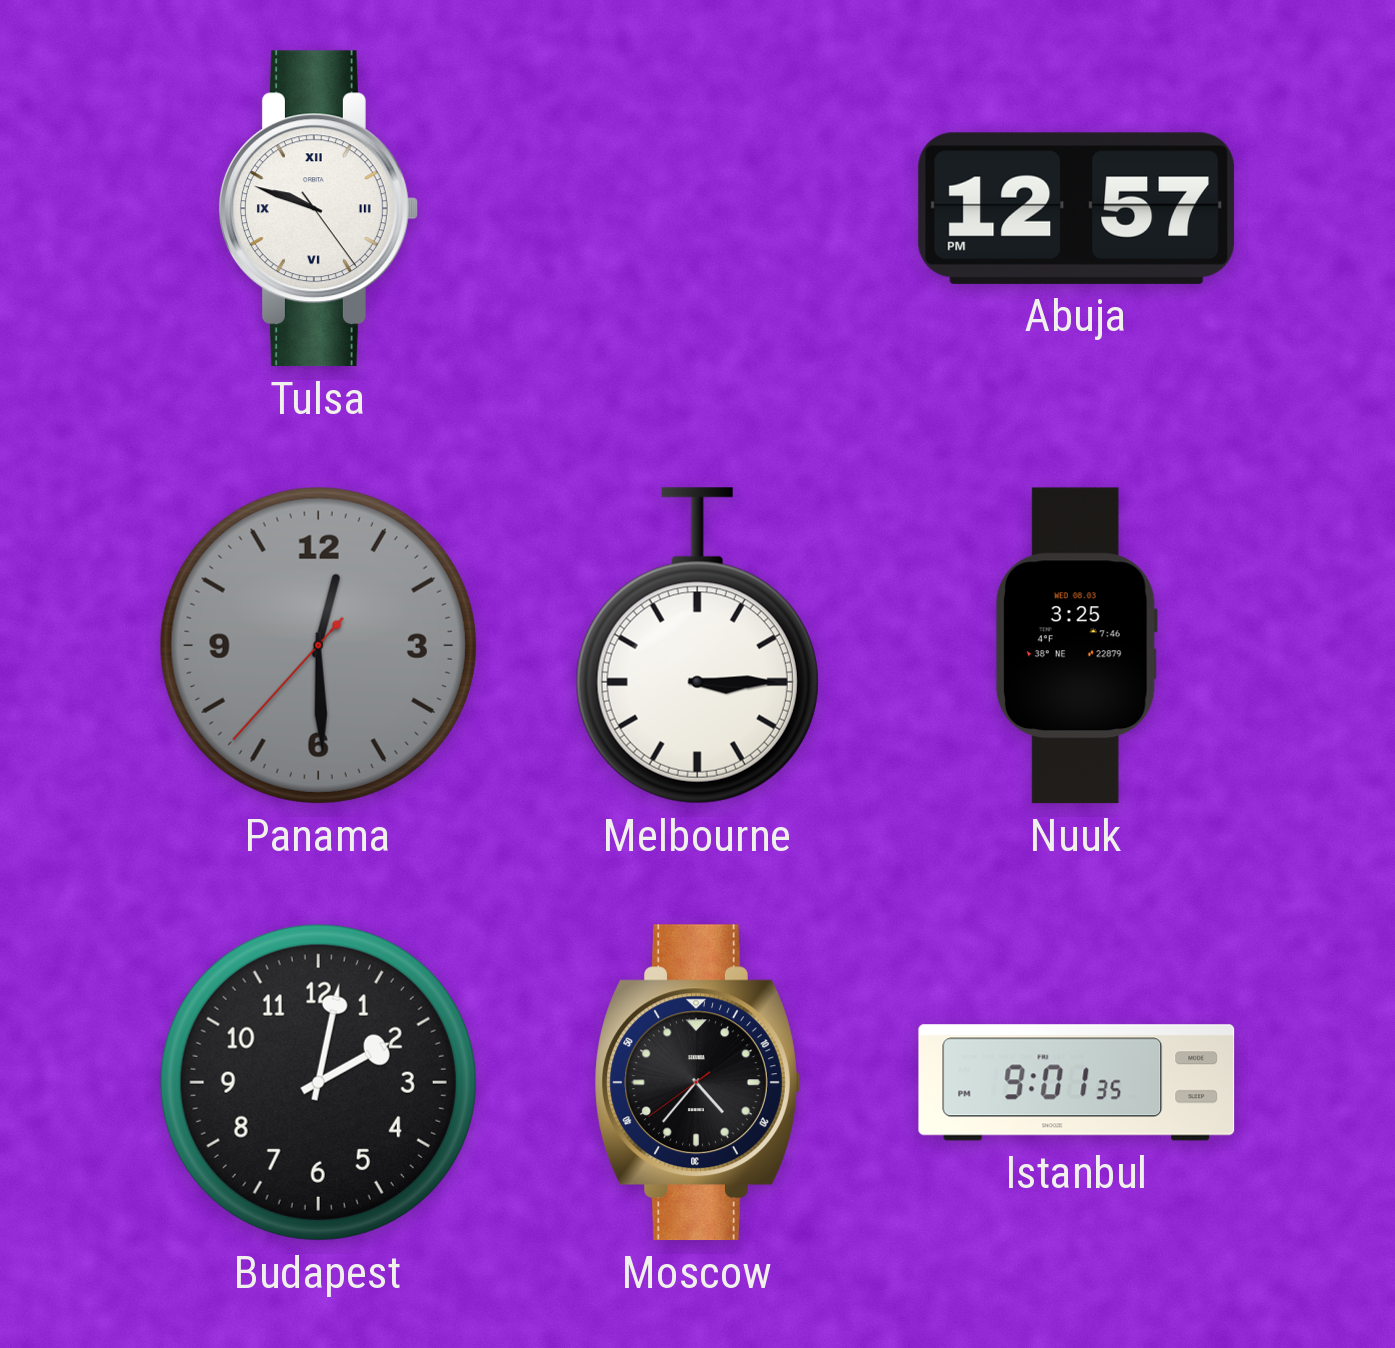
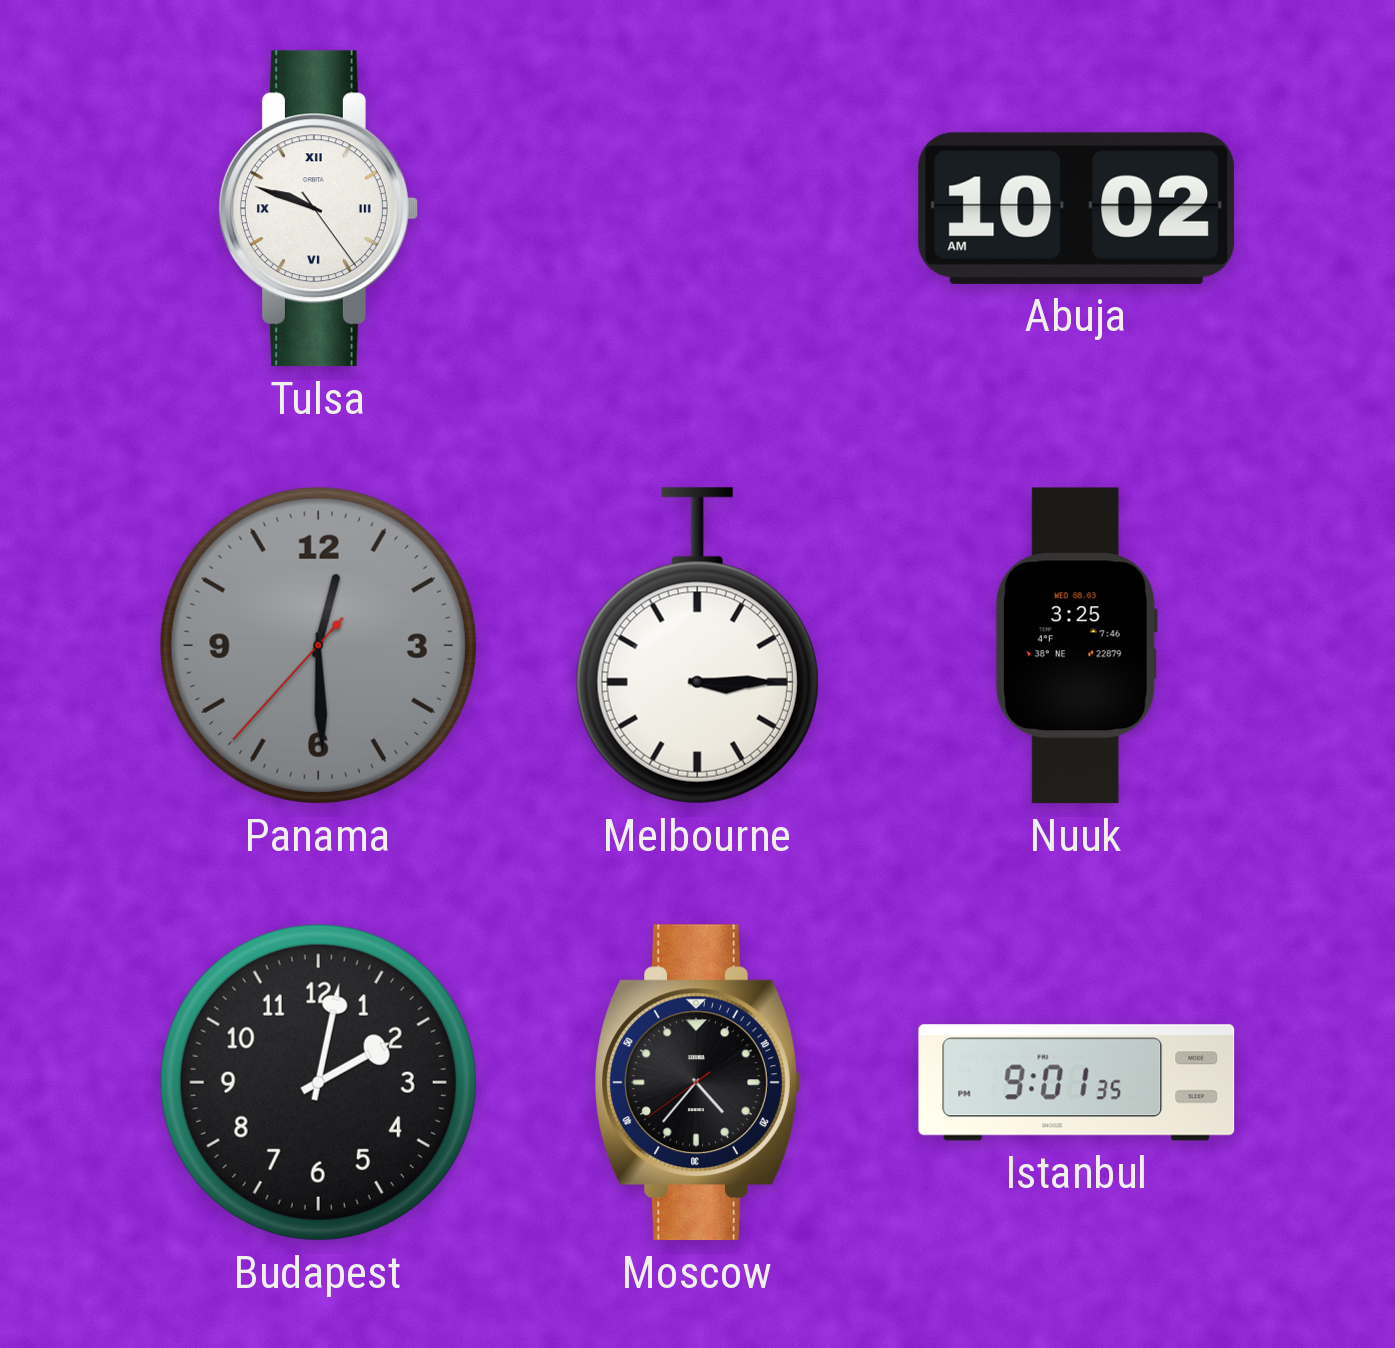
Abuja: 12:57 -> 10:02
